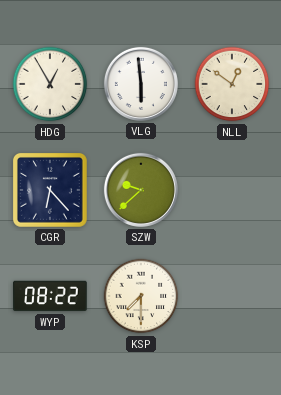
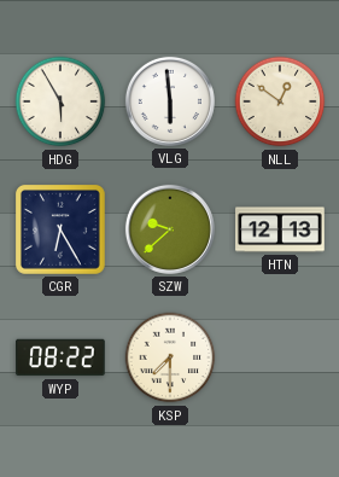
HDG: 12:55 -> 5:55
CGR: 6:23 -> 6:25
HTN: none -> 12:13
